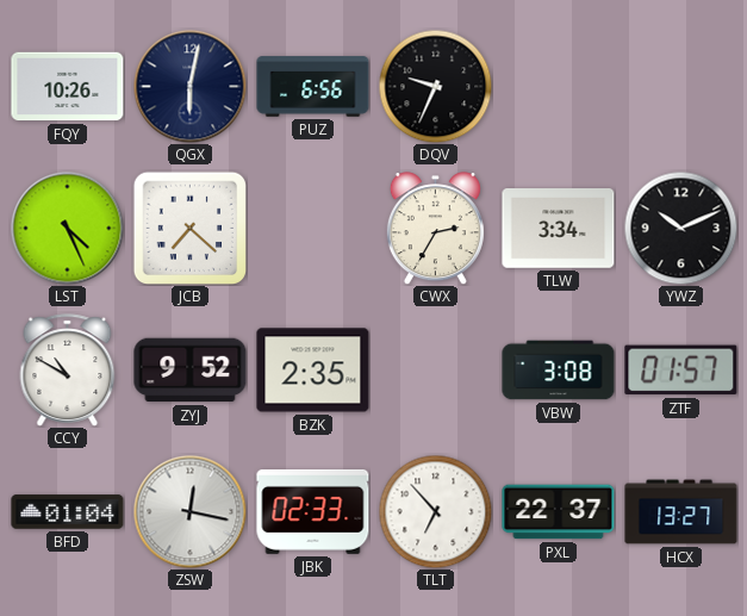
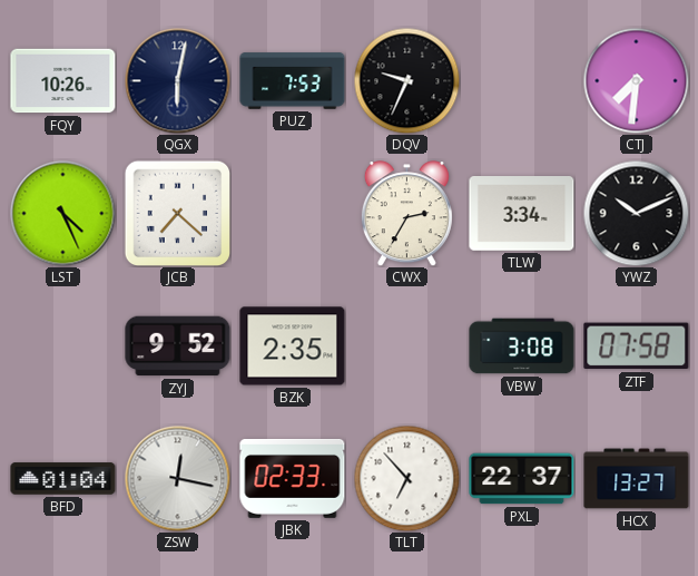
PUZ: 6:56 -> 7:53
CTJ: none -> 7:31
CCY: 10:50 -> none
ZTF: 01:57 -> 07:58
